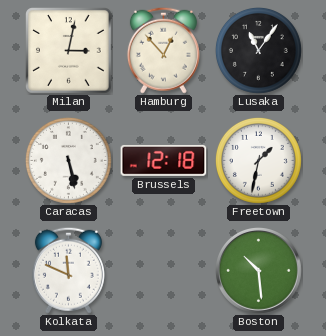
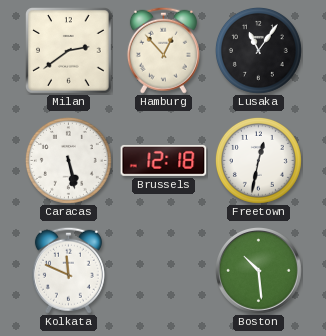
Milan: 3:02 -> 2:39
Freetown: 1:32 -> 12:32
